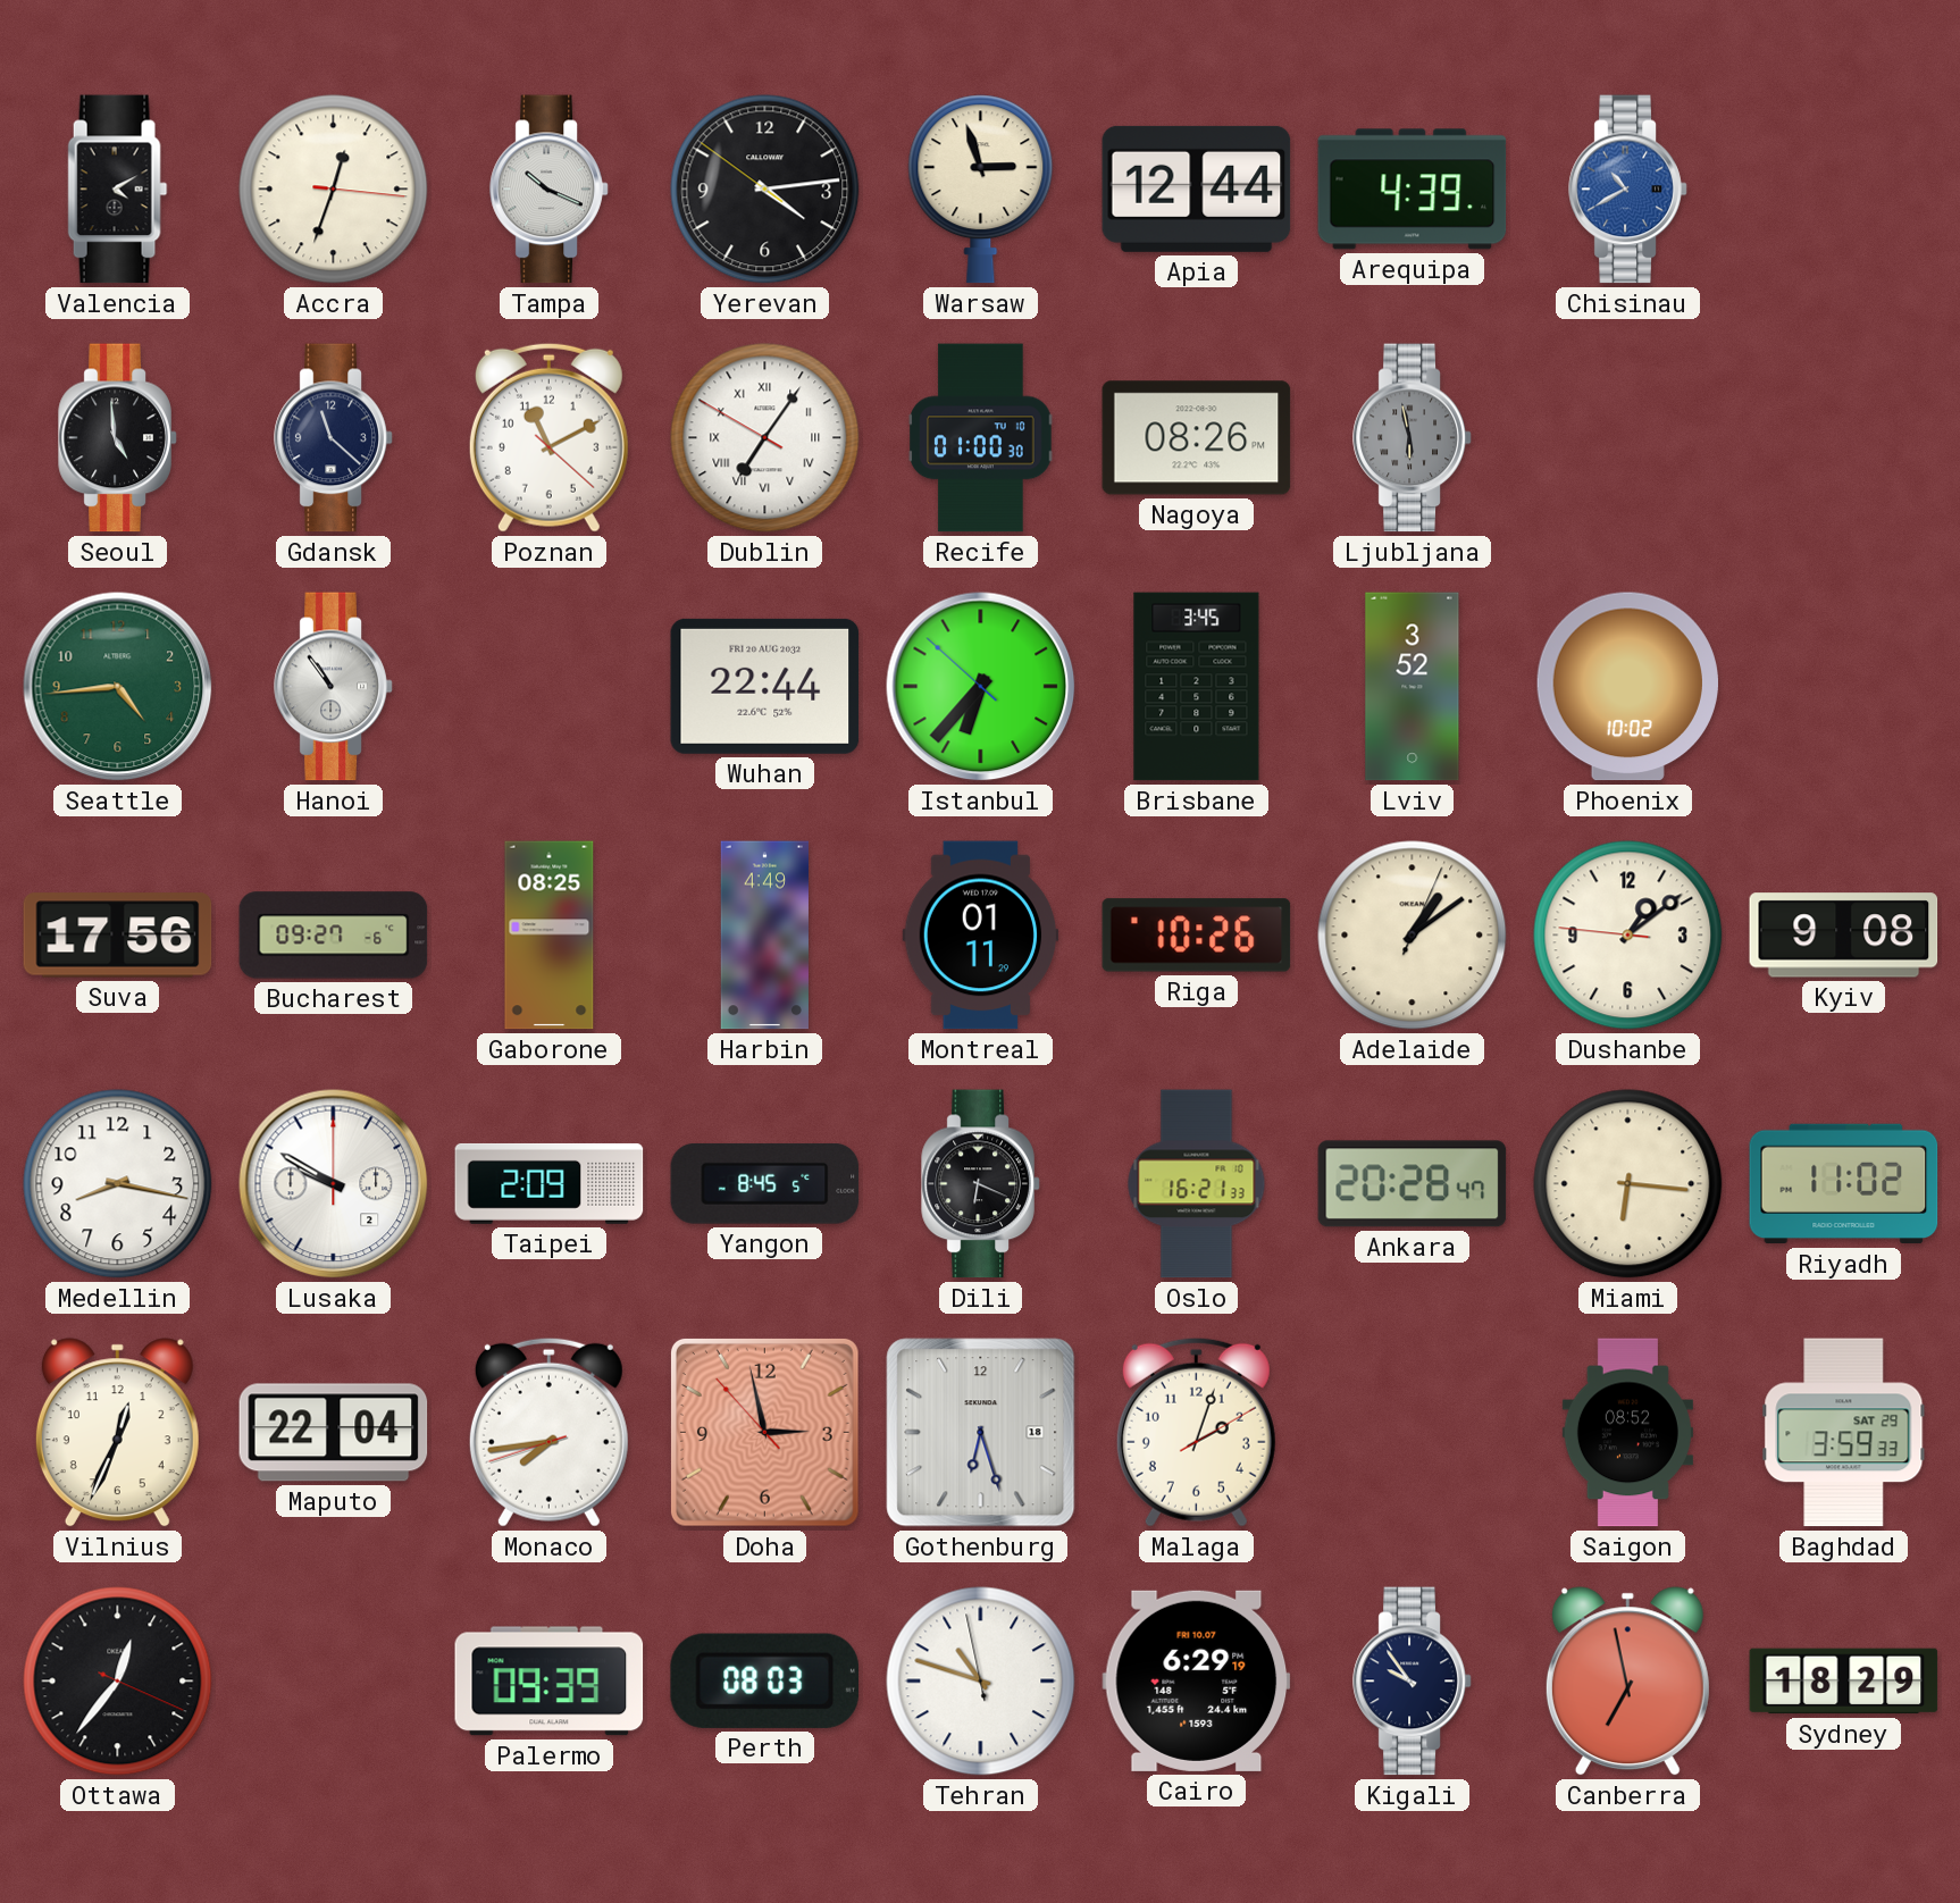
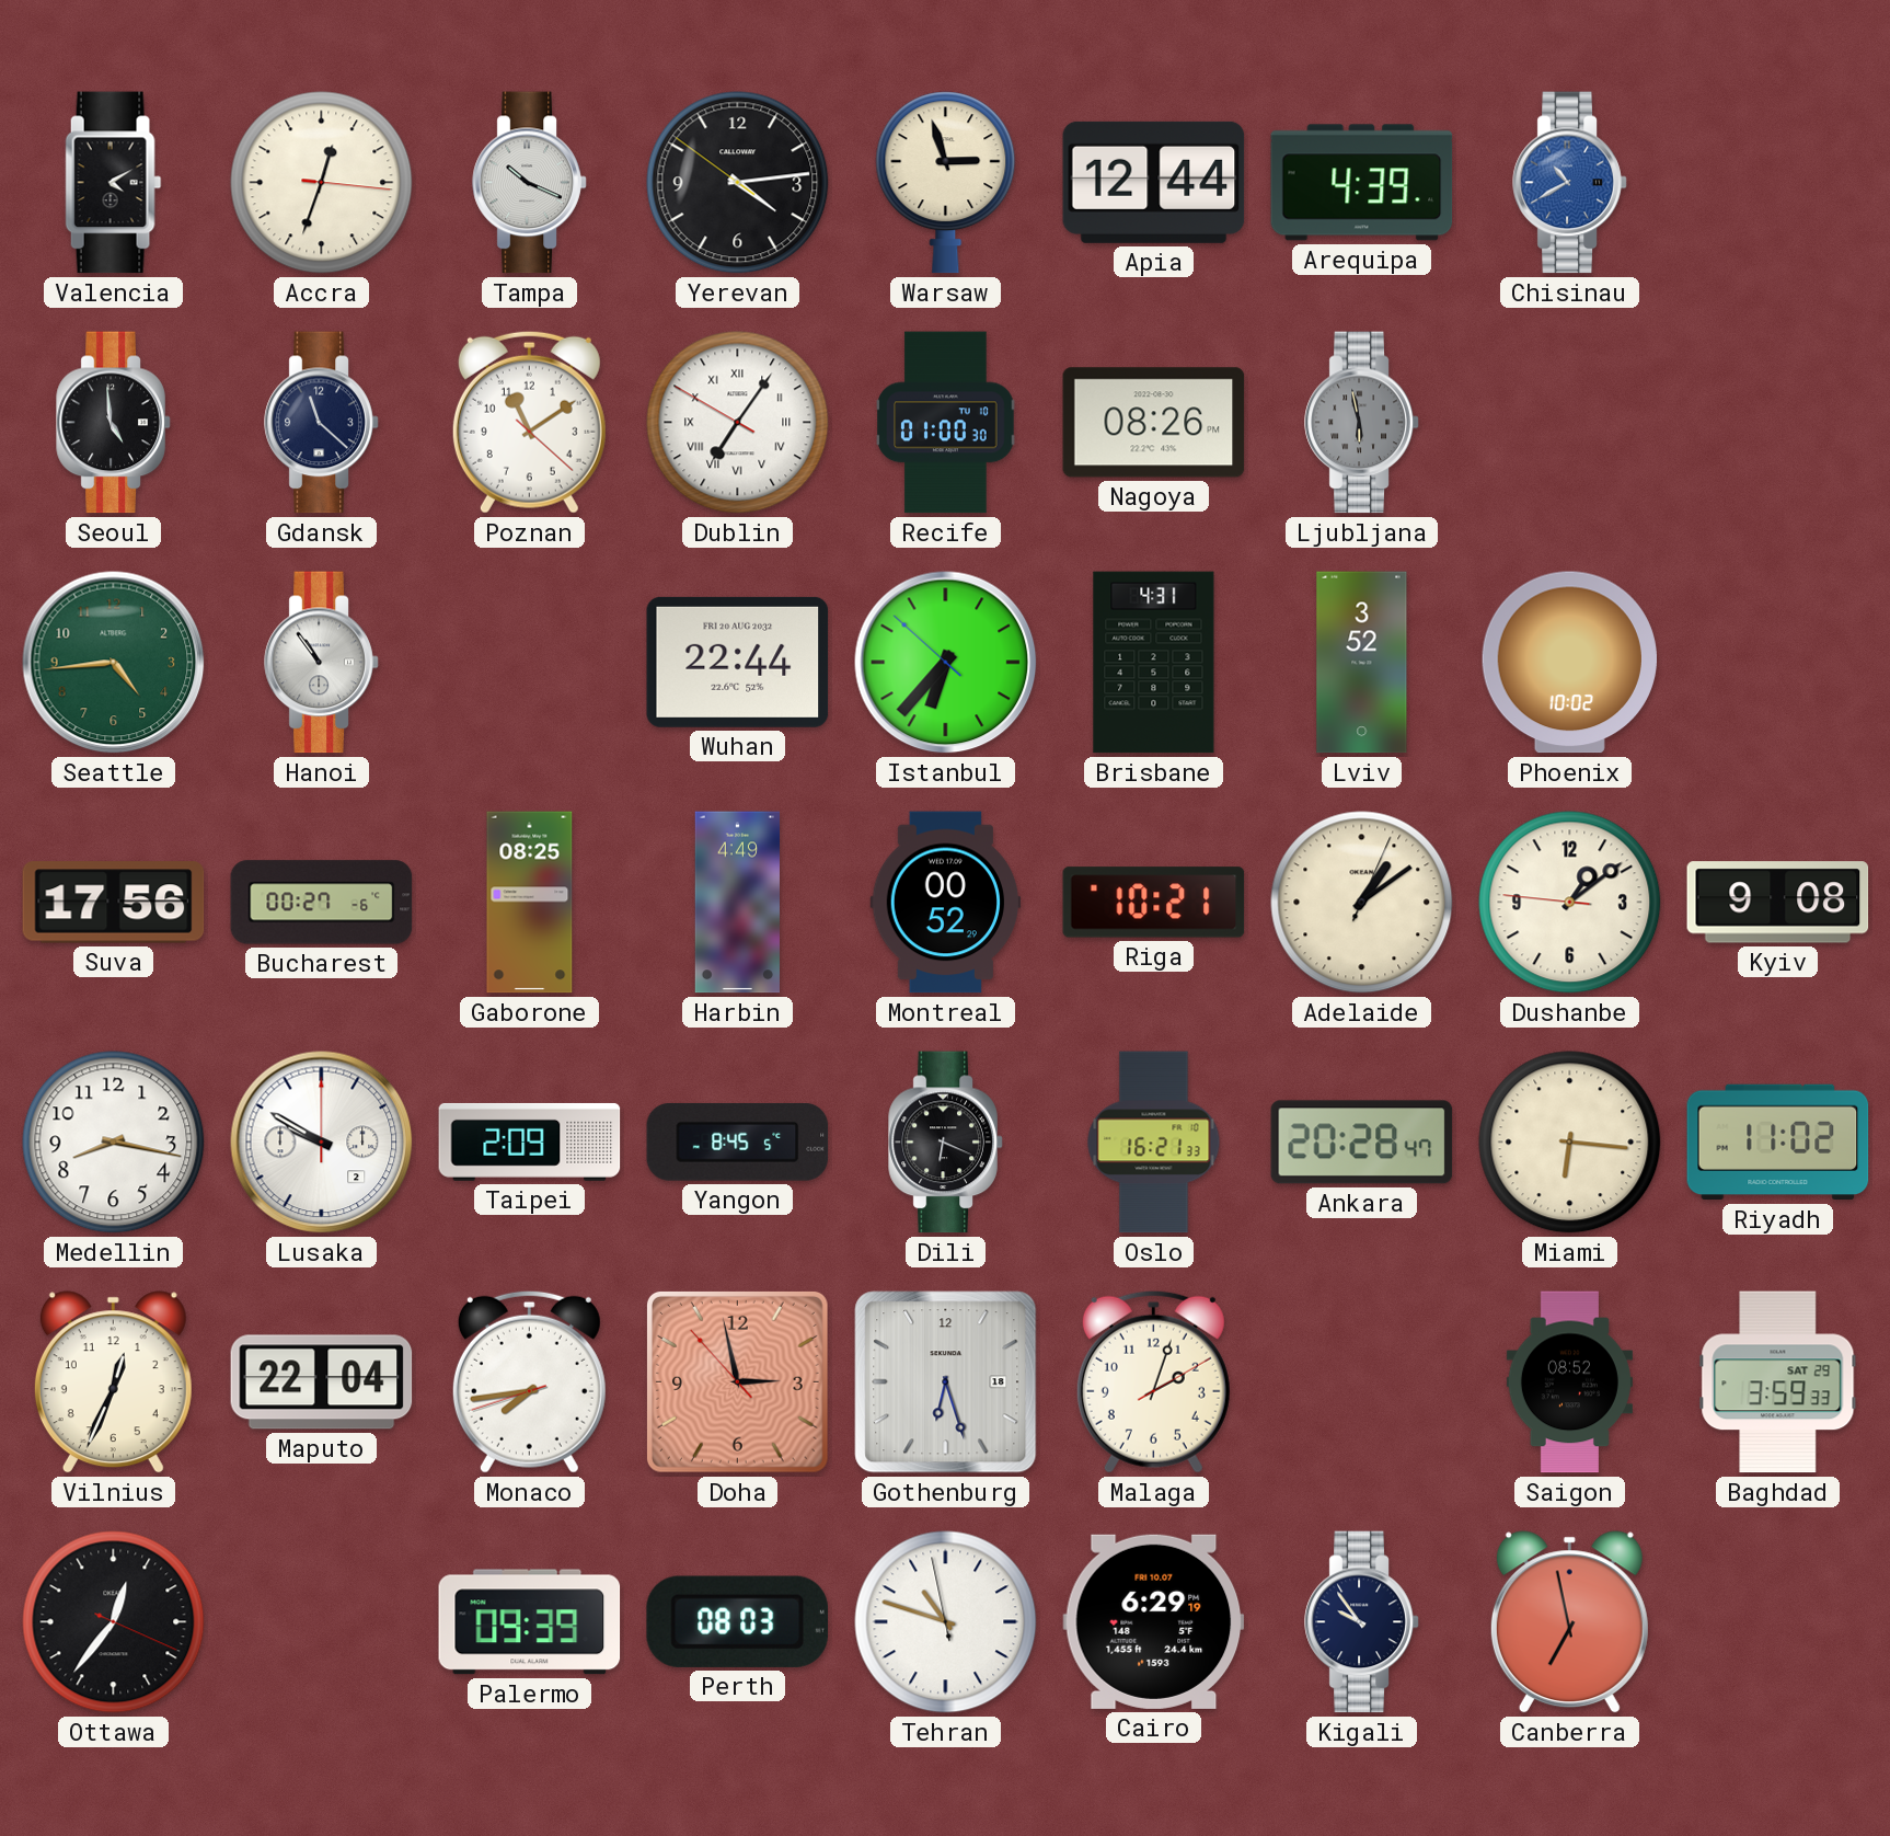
Poznan: 11:10 -> 11:09
Brisbane: 3:45 -> 4:31
Bucharest: 09:27 -> 00:27
Montreal: 01:11 -> 00:52
Riga: 10:26 -> 10:21
Sydney: 18:29 -> none
